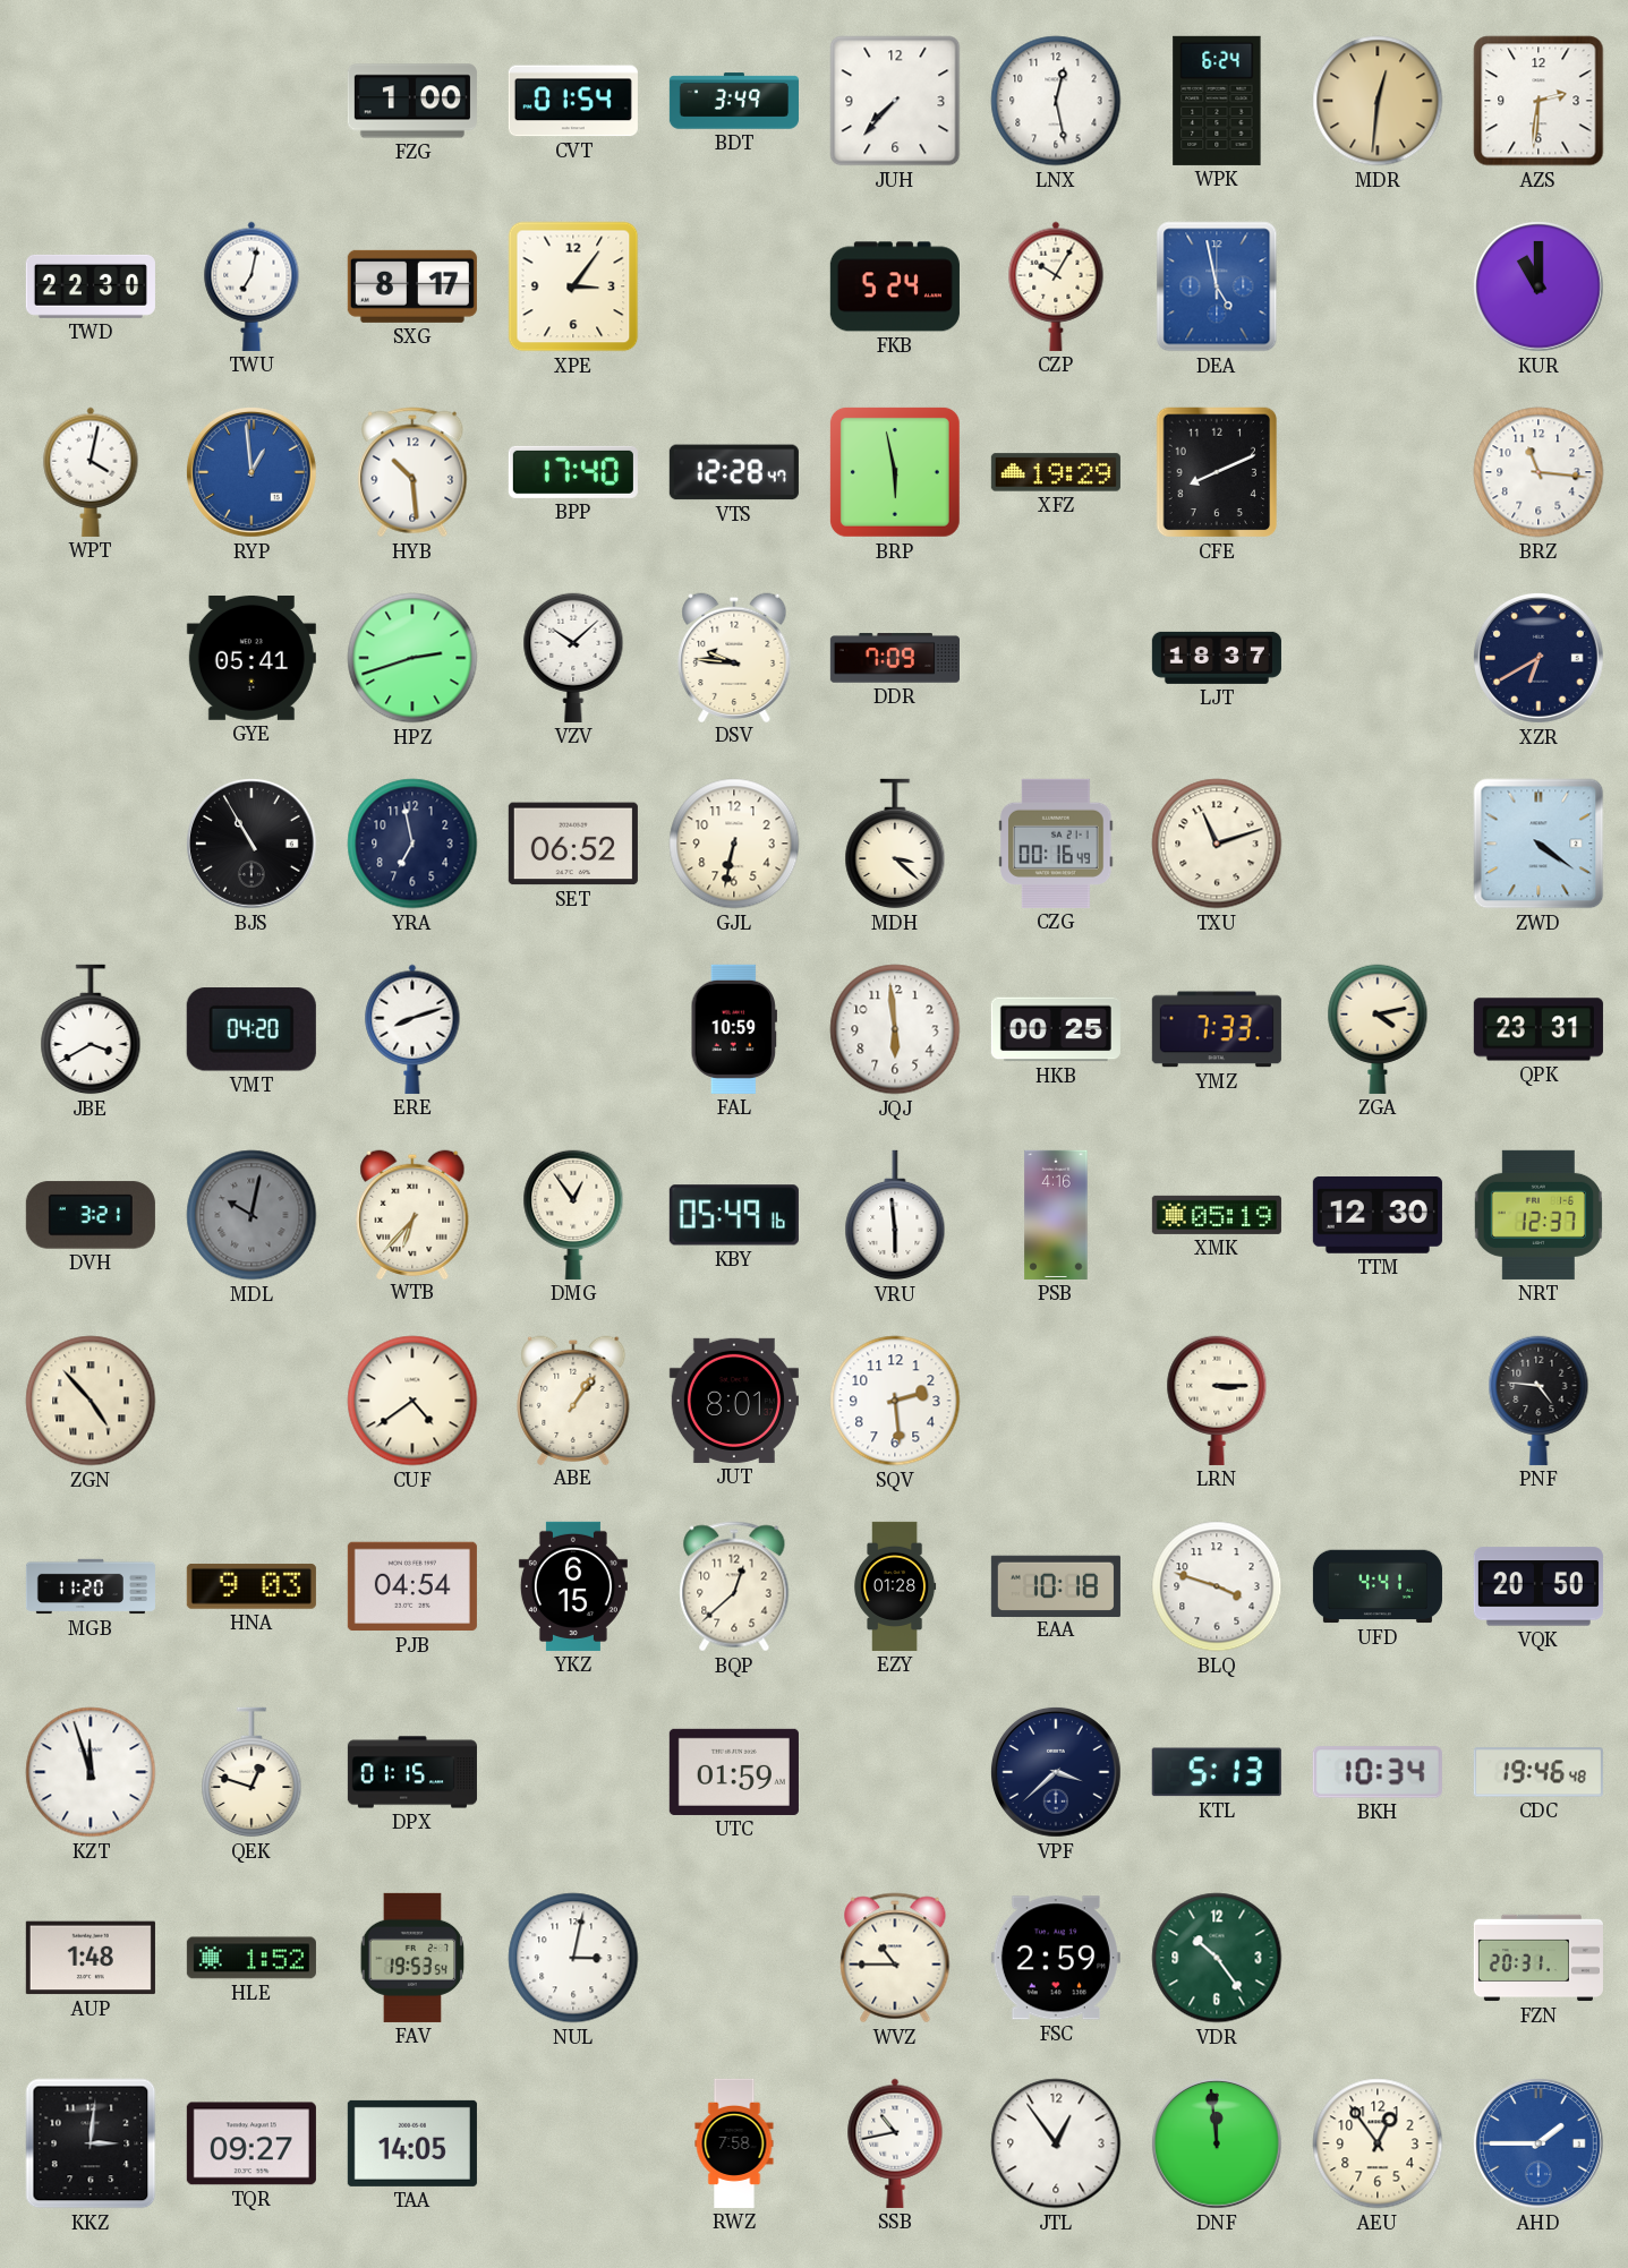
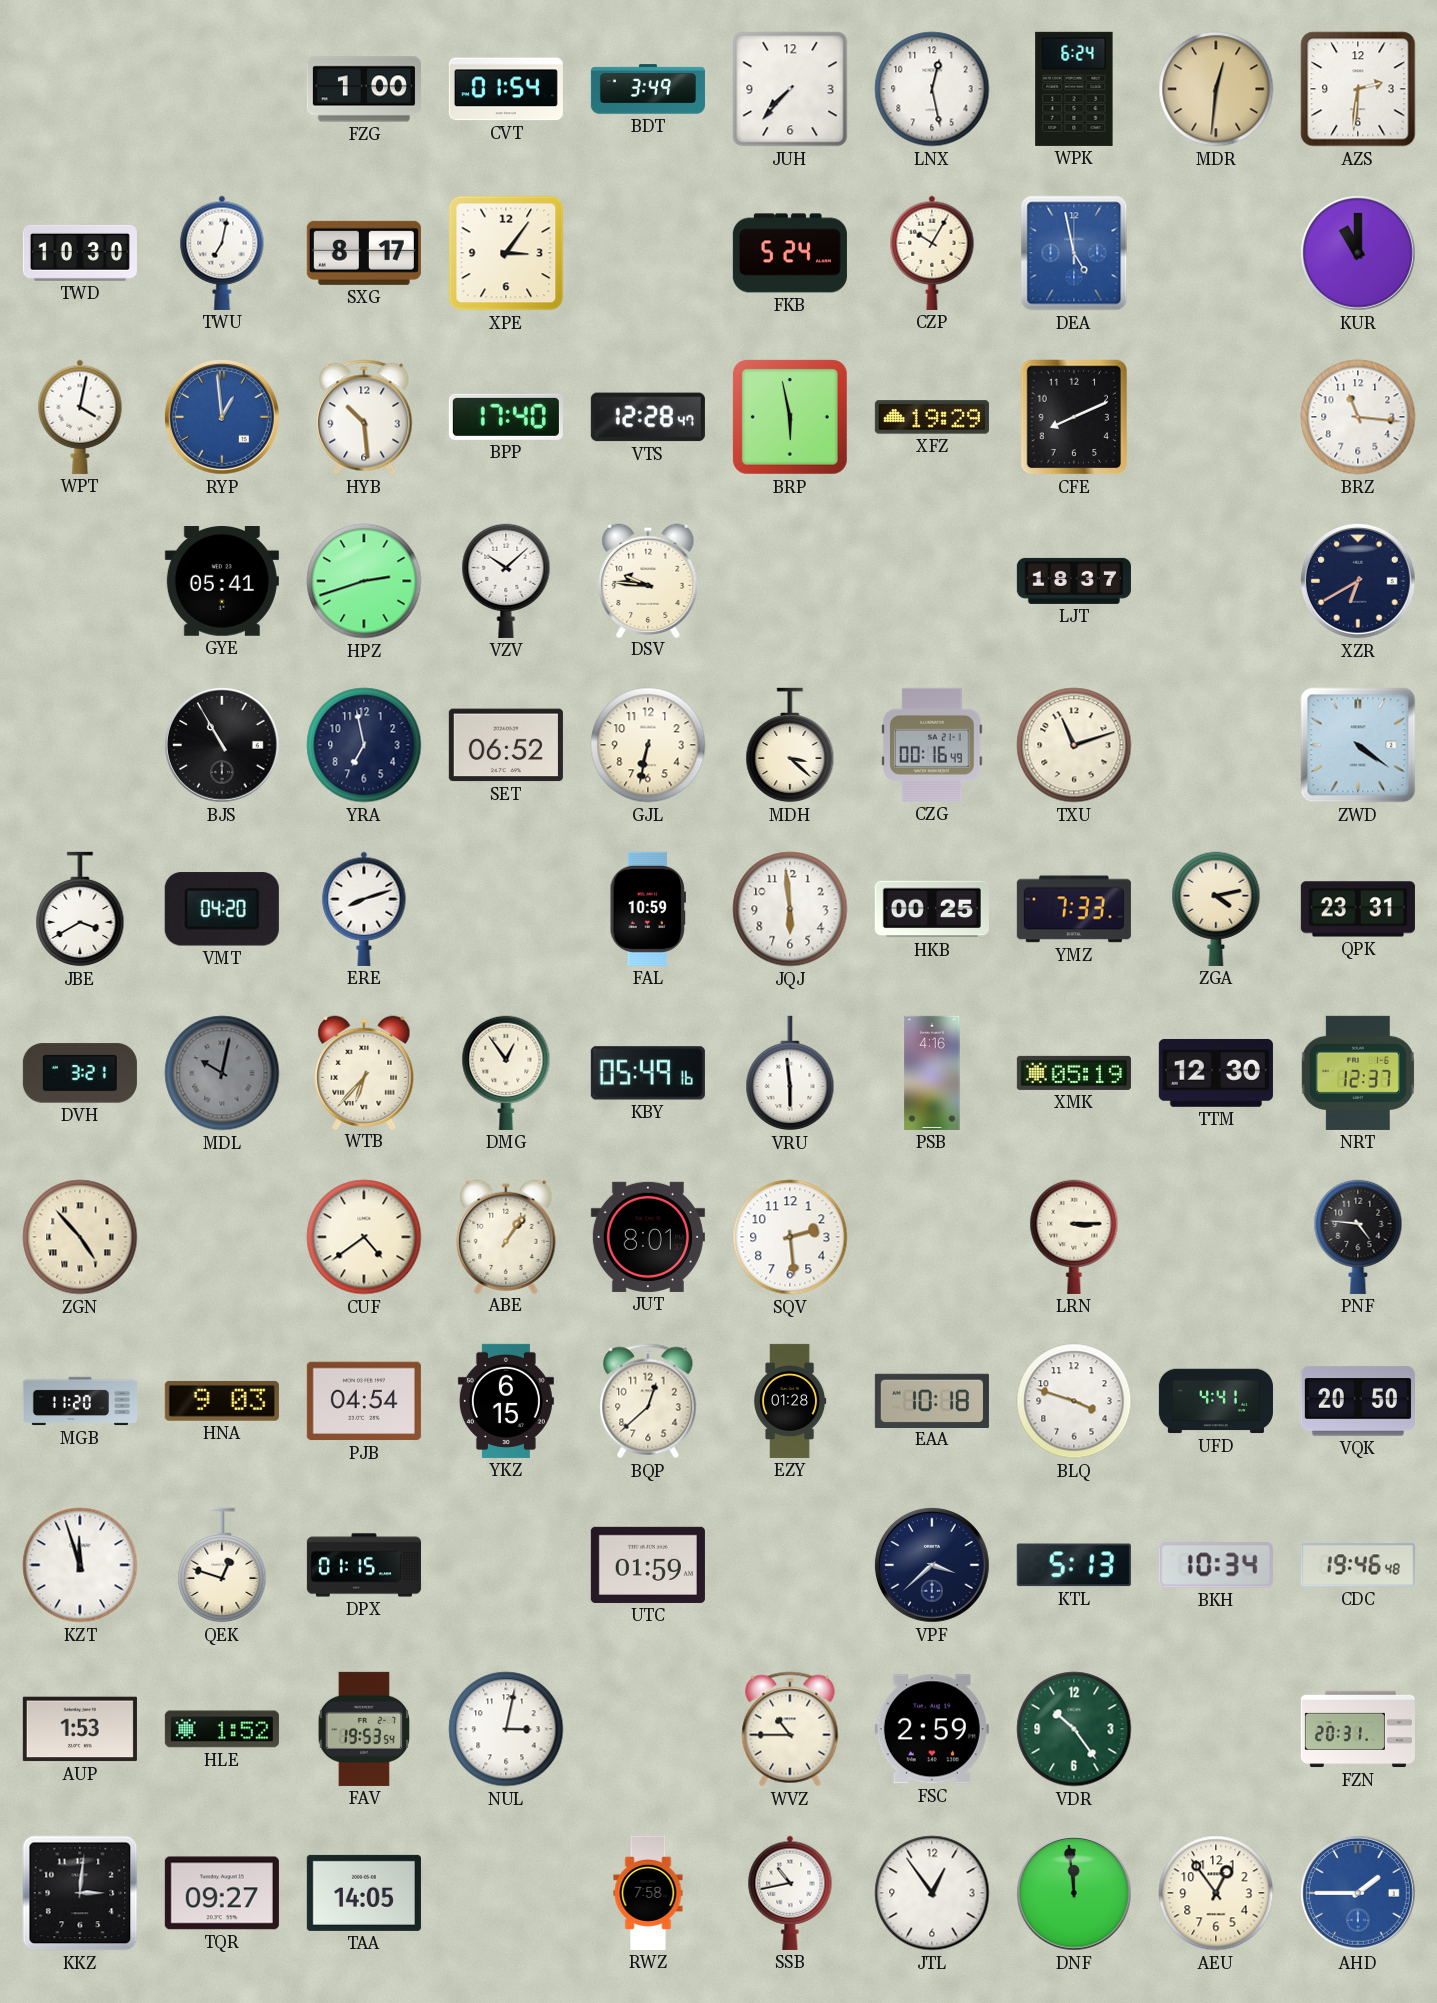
TWD: 22:30 -> 10:30
DDR: 7:09 -> none
AUP: 1:48 -> 1:53
